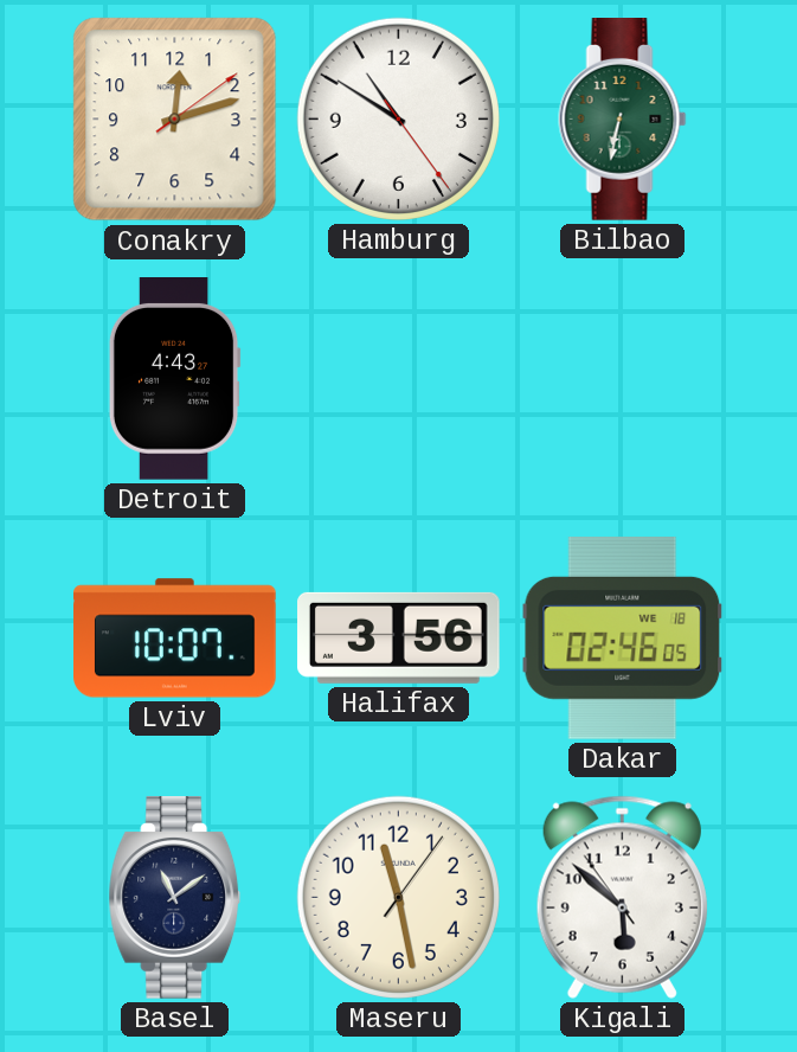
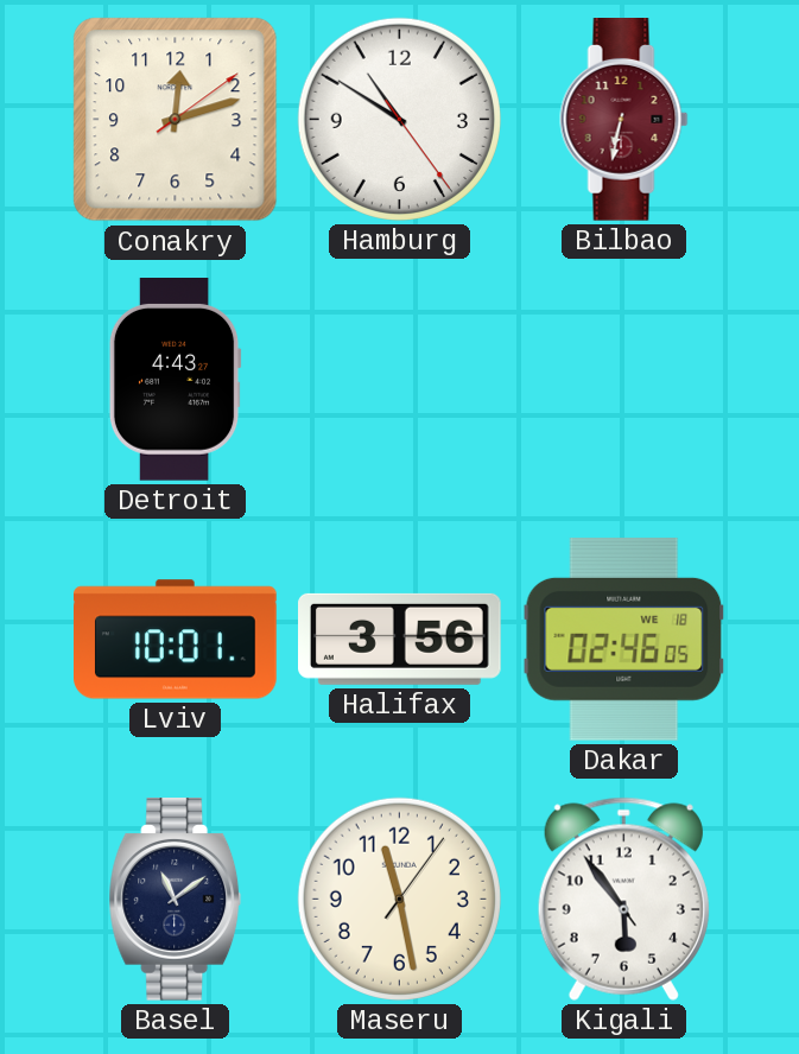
Bilbao dial: green -> burgundy
Lviv: 10:07 -> 10:01
Kigali: 5:51 -> 5:53
